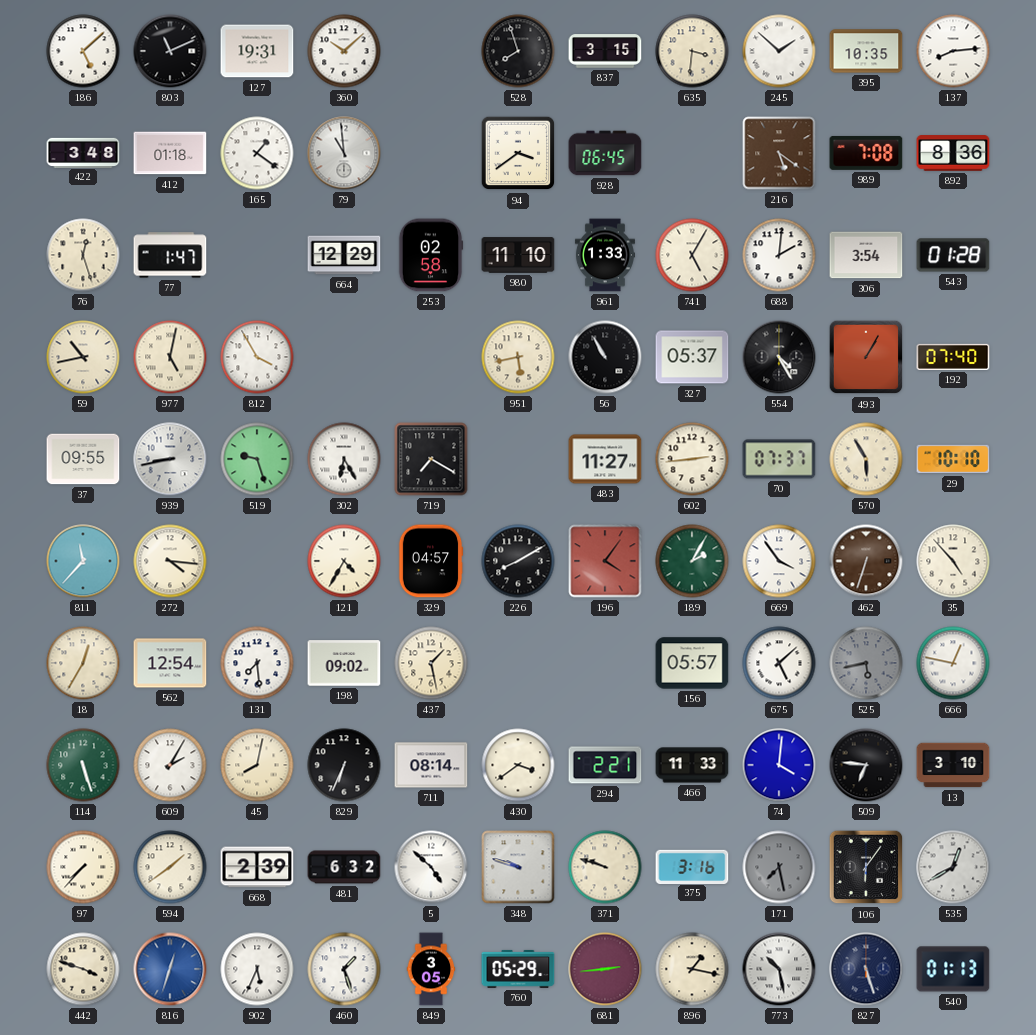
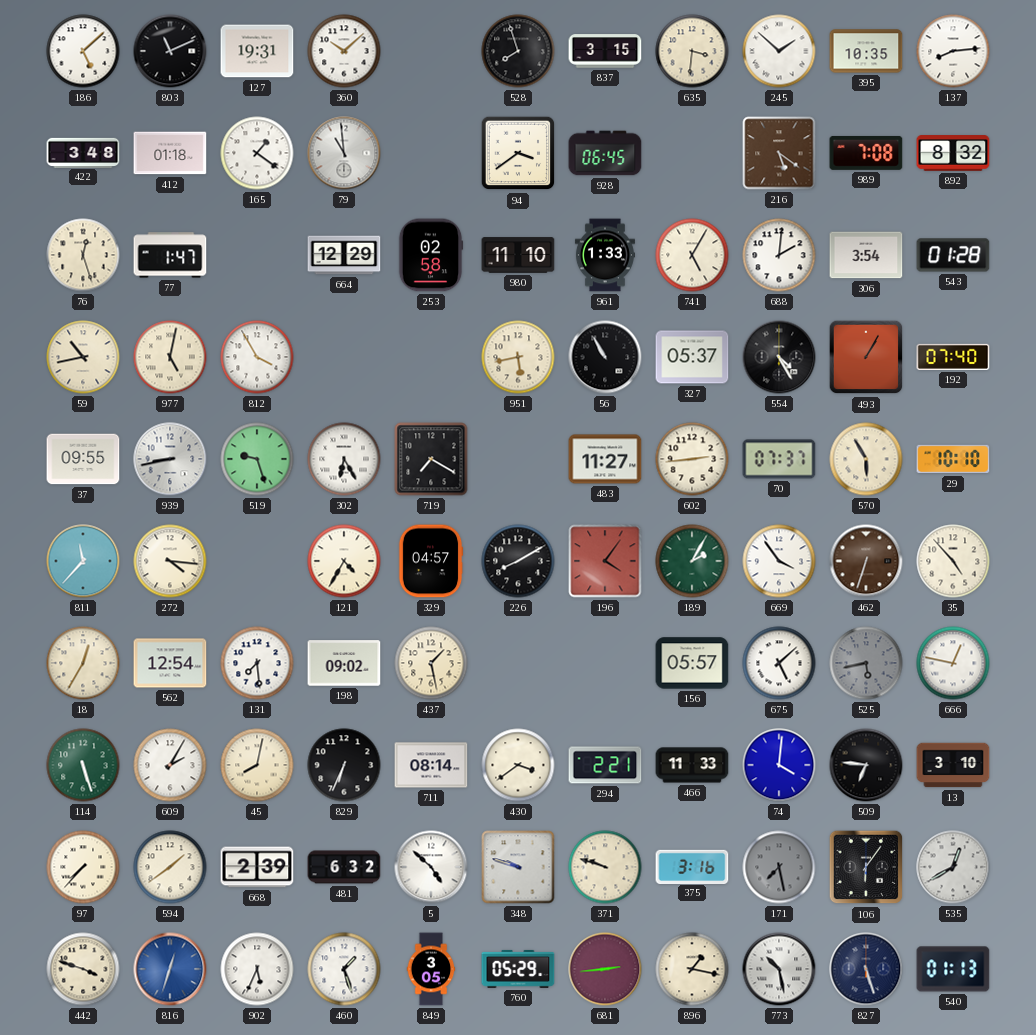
892: 8:36 -> 8:32
